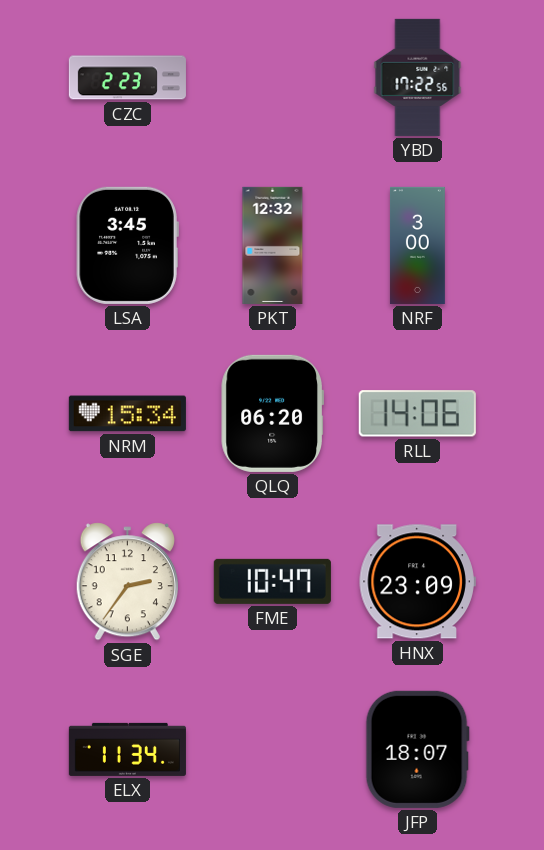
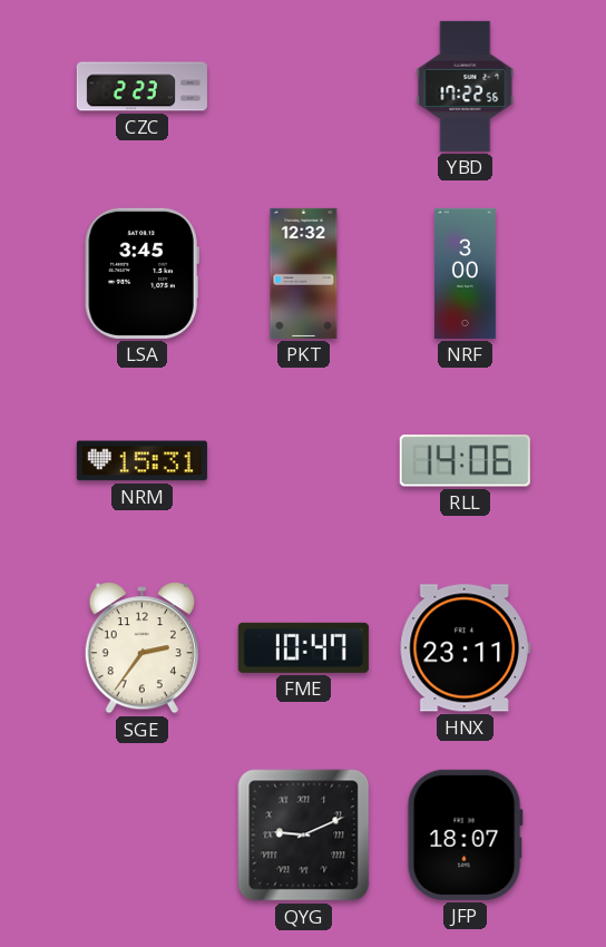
NRM: 15:34 -> 15:31
QLQ: 06:20 -> none
HNX: 23:09 -> 23:11
ELX: 11:34 -> none
QYG: none -> 9:11
